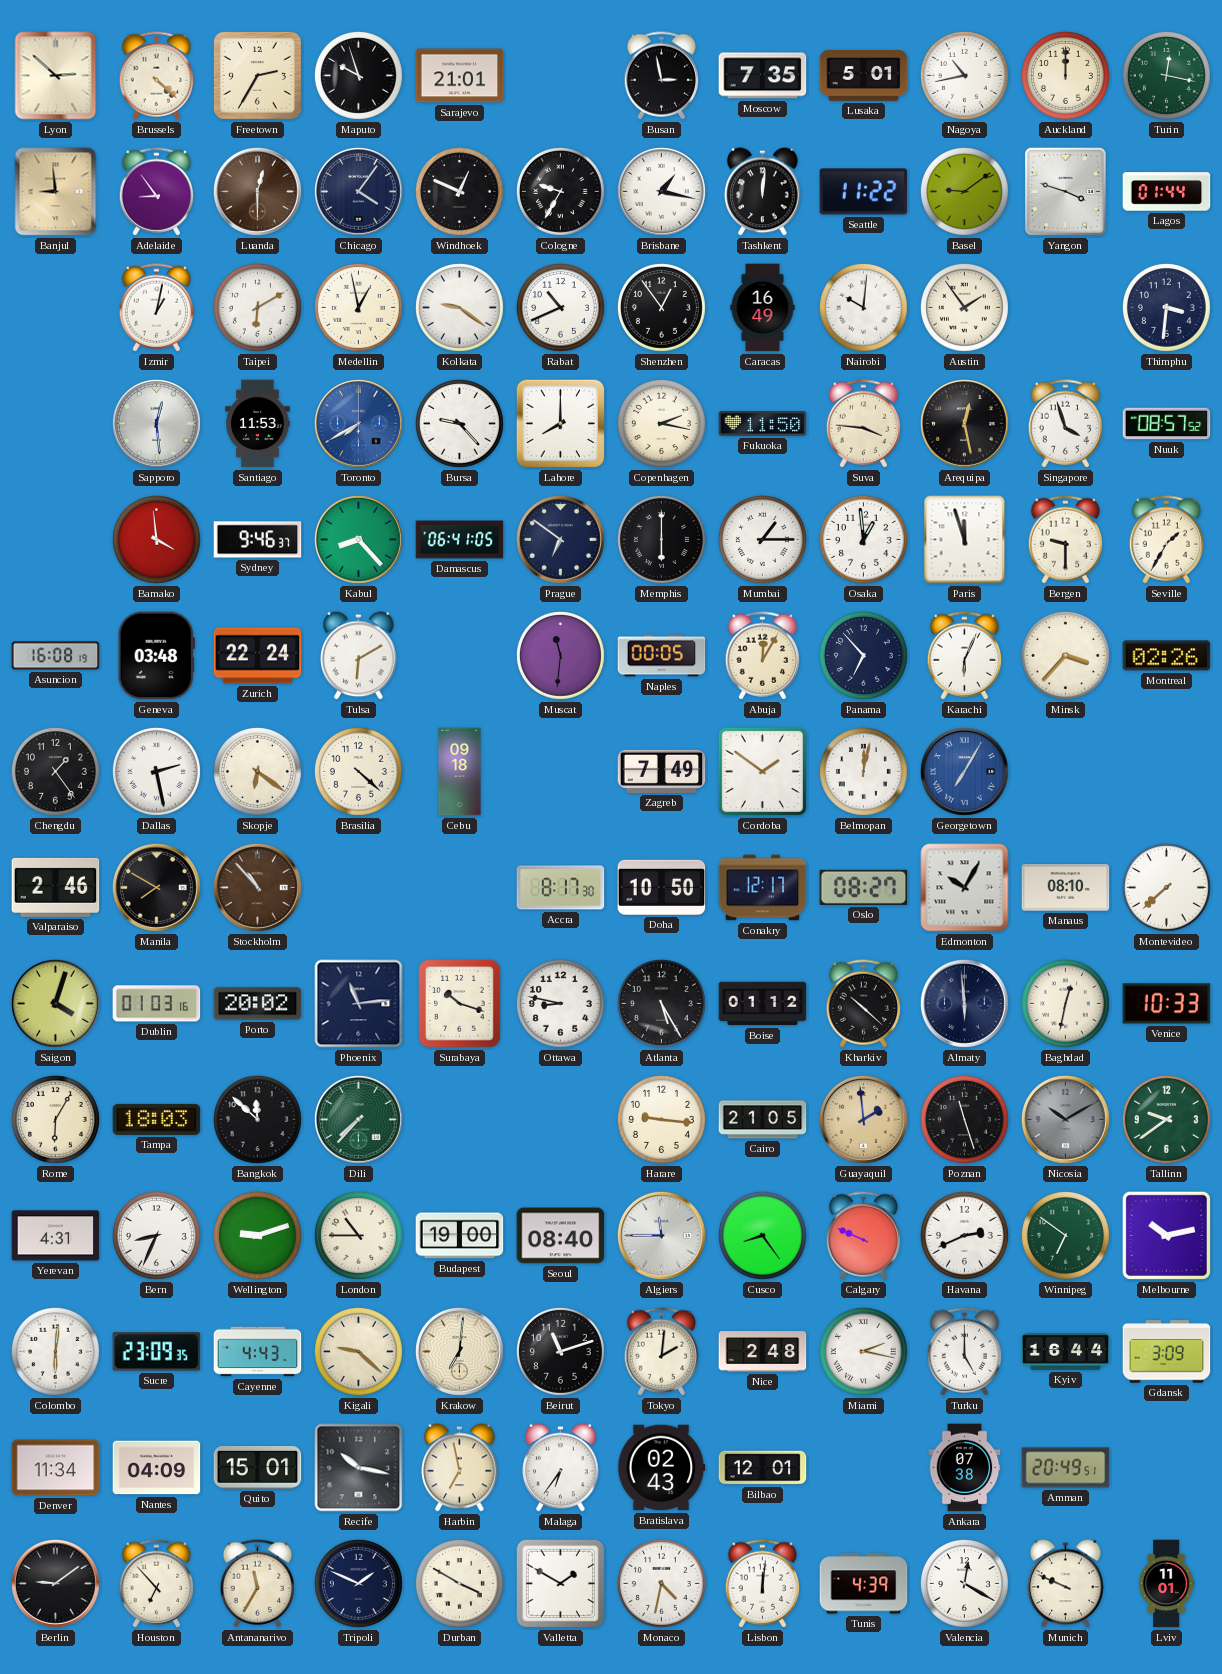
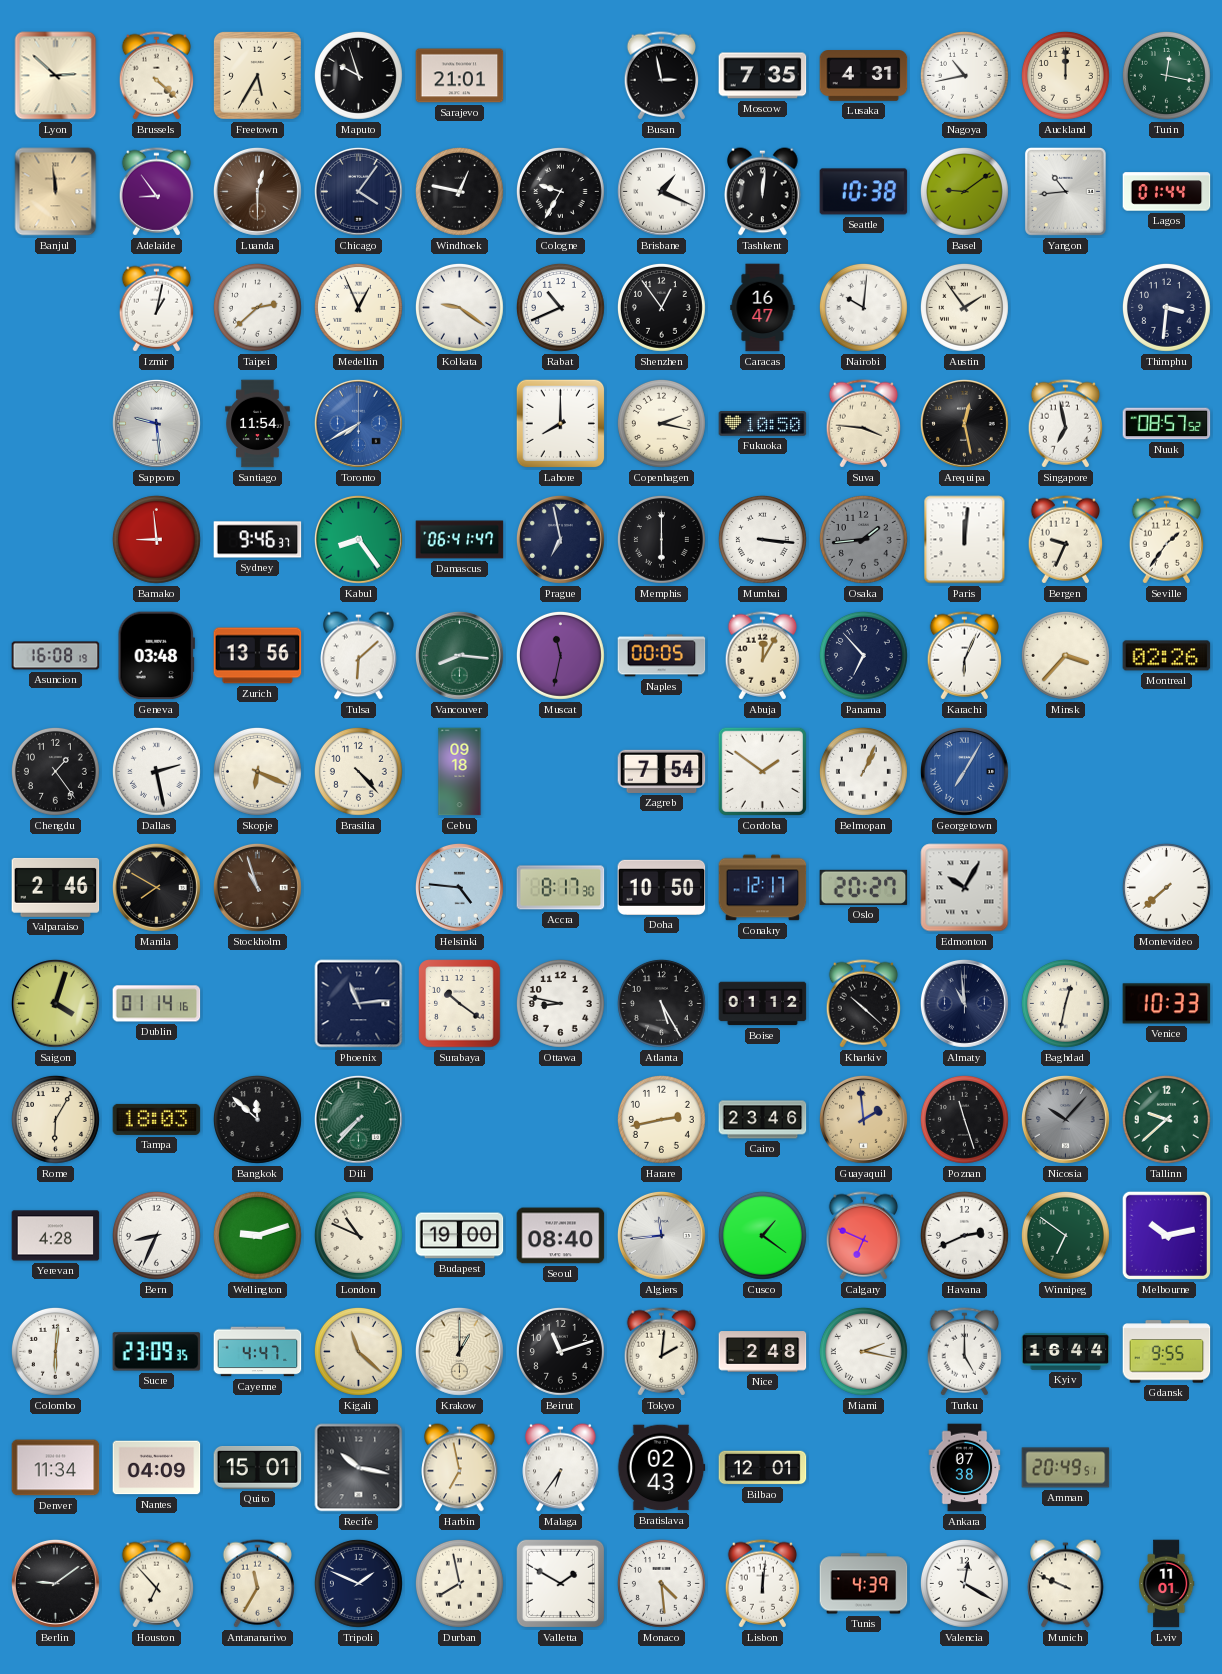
Freetown: 2:35 -> 5:35
Lusaka: 5:01 -> 4:31
Banjul: 8:59 -> 11:59
Windhoek: 12:49 -> 12:47
Brisbane: 1:17 -> 1:19
Seattle: 11:22 -> 10:38
Yangon: 3:48 -> 10:44
Taipei: 6:10 -> 2:38
Medellin: 12:58 -> 12:56
Caracas: 16:49 -> 16:47
Sapporo: 12:29 -> 9:29
Santiago: 11:53 -> 11:54
Bursa: 9:23 -> none
Fukuoka: 11:50 -> 10:50
Singapore: 3:57 -> 6:58
Bamako: 3:59 -> 8:59
Kabul: 8:23 -> 8:24
Damascus: 06:41:05 -> 06:41:47
Prague: 6:51 -> 6:58
Mumbai: 1:15 -> 3:16
Osaka: 12:59 -> 1:44
Osaka dial: white -> grey
Paris: 11:57 -> 12:01
Bergen: 9:30 -> 9:34
Seville: 1:35 -> 1:36
Zurich: 22:24 -> 13:56
Tulsa: 6:10 -> 6:08
Vancouver: none -> 8:16
Muscat: 11:31 -> 11:32
Skopje: 6:21 -> 6:19
Brasilia: 4:22 -> 4:23
Zagreb: 7:49 -> 7:54
Belmopan: 12:02 -> 1:04
Stockholm: 10:53 -> 10:57
Helsinki: none -> 4:46
Oslo: 08:27 -> 20:27
Manaus: 08:10 -> none
Dublin: 01:03 -> 01:14
Porto: 20:02 -> none
Surabaya: 10:18 -> 10:21
Almaty: 5:59 -> 10:59
Harare: 9:16 -> 2:43
Cairo: 21:05 -> 23:46
Nicosia: 10:10 -> 10:07
Tallinn: 9:39 -> 9:38
Yerevan: 4:31 -> 4:28
London: 10:45 -> 10:49
Algiers: 11:45 -> 11:44
Cusco: 8:24 -> 1:21
Calgary: 9:49 -> 6:49
Cayenne: 4:43 -> 4:47
Kigali: 9:22 -> 11:22
Krakow: 7:01 -> 1:00
Gdansk: 3:09 -> 9:55
Durban: 3:50 -> 7:58
Monaco: 4:32 -> 4:29
